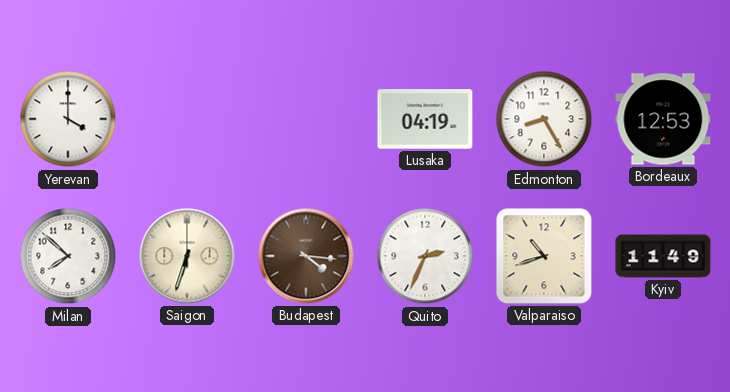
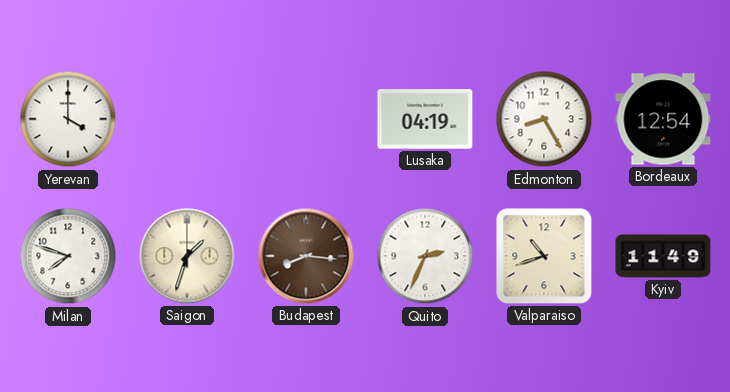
Bordeaux: 12:53 -> 12:54
Milan: 7:52 -> 7:48
Saigon: 6:33 -> 1:33
Budapest: 4:16 -> 8:16
